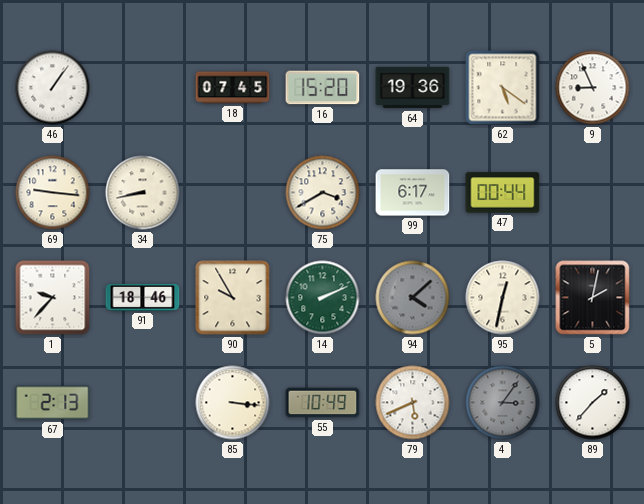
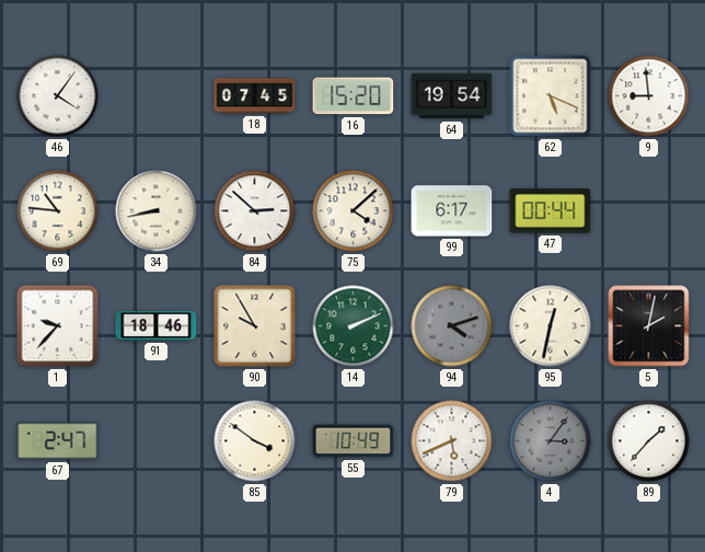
46: 1:06 -> 4:06
64: 19:36 -> 19:54
62: 5:21 -> 5:19
9: 8:56 -> 8:59
69: 9:16 -> 10:46
84: none -> 2:52
75: 3:40 -> 4:08
94: 4:08 -> 4:12
67: 2:13 -> 2:47
85: 3:16 -> 3:51
